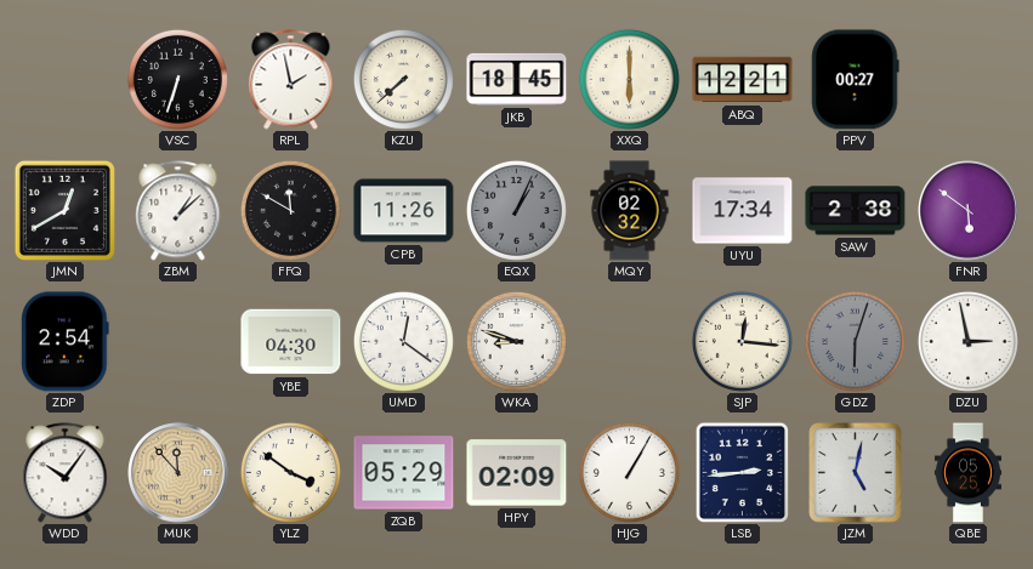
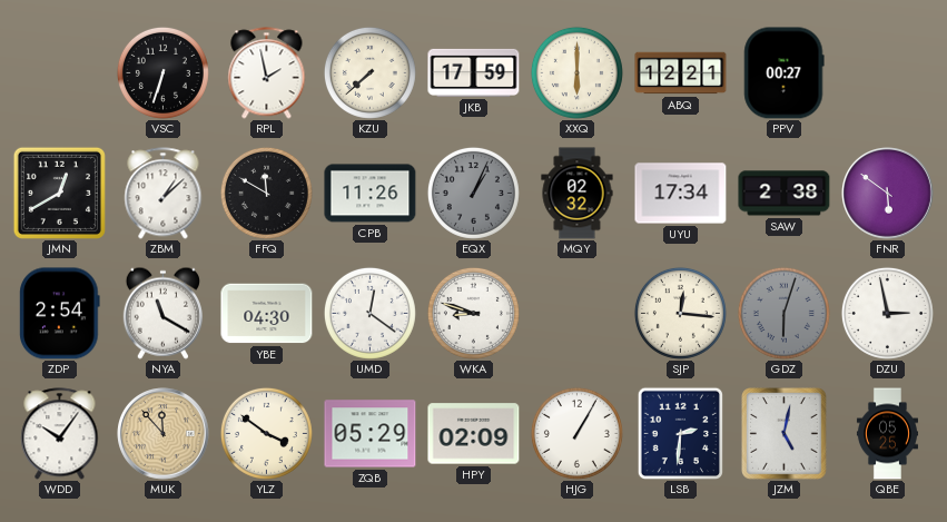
JKB: 18:45 -> 17:59
NYA: none -> 11:20
LSB: 2:44 -> 2:31
